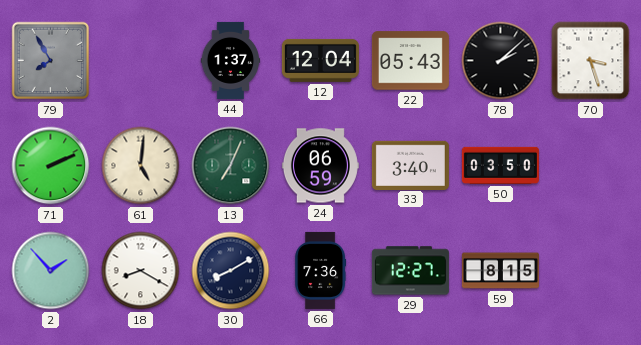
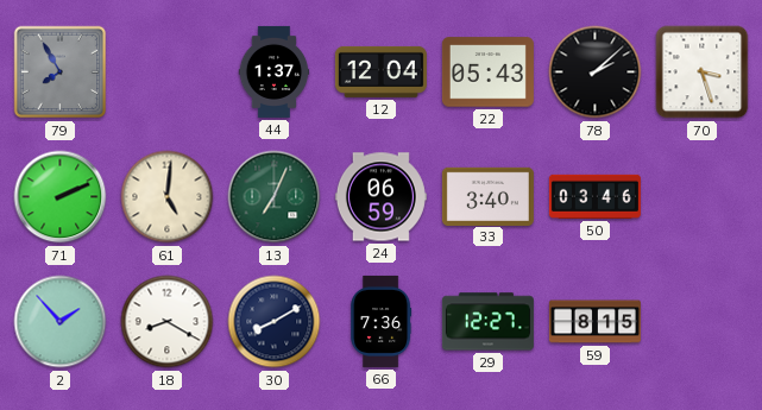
50: 03:50 -> 03:46
